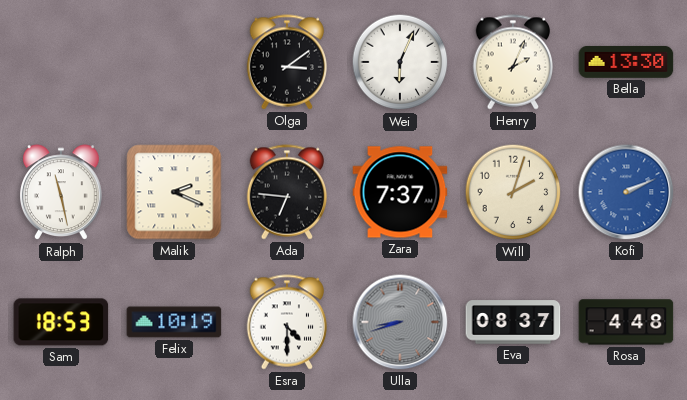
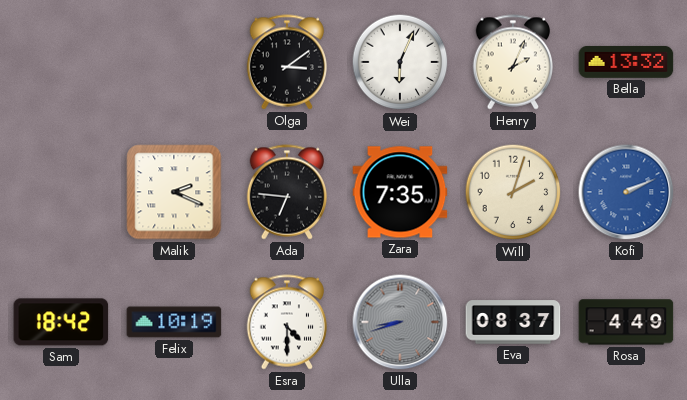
Bella: 13:30 -> 13:32
Ralph: 11:28 -> none
Zara: 7:37 -> 7:35
Sam: 18:53 -> 18:42
Rosa: 4:48 -> 4:49
